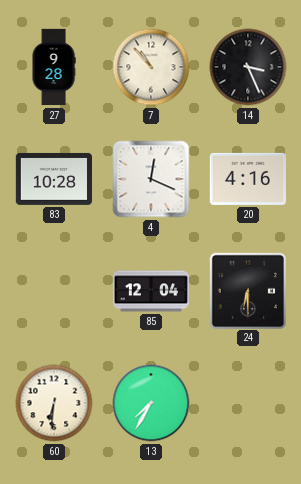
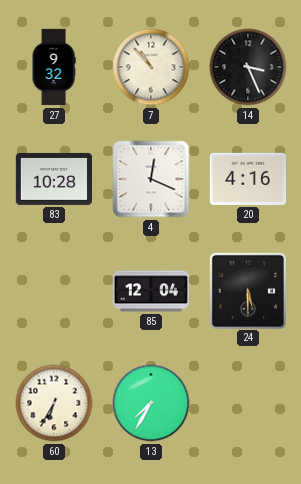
27: 9:28 -> 9:32
24: 6:30 -> 5:30
60: 6:31 -> 6:35
